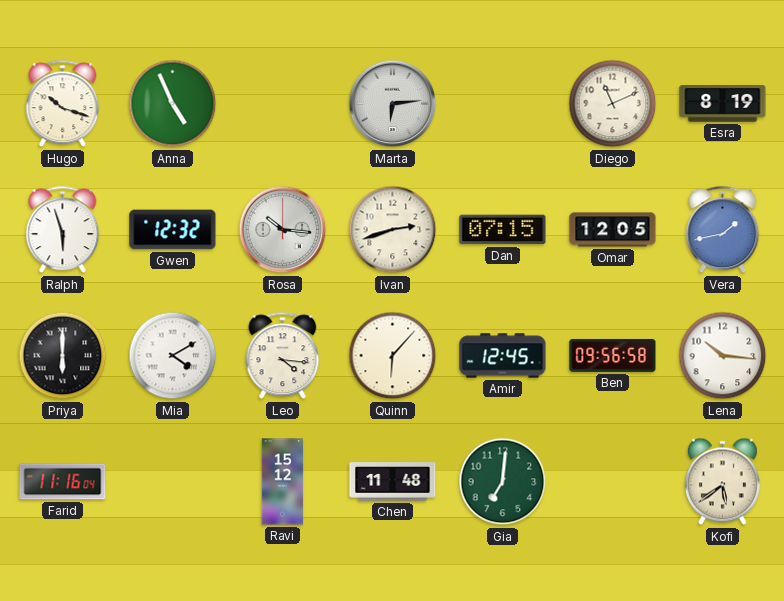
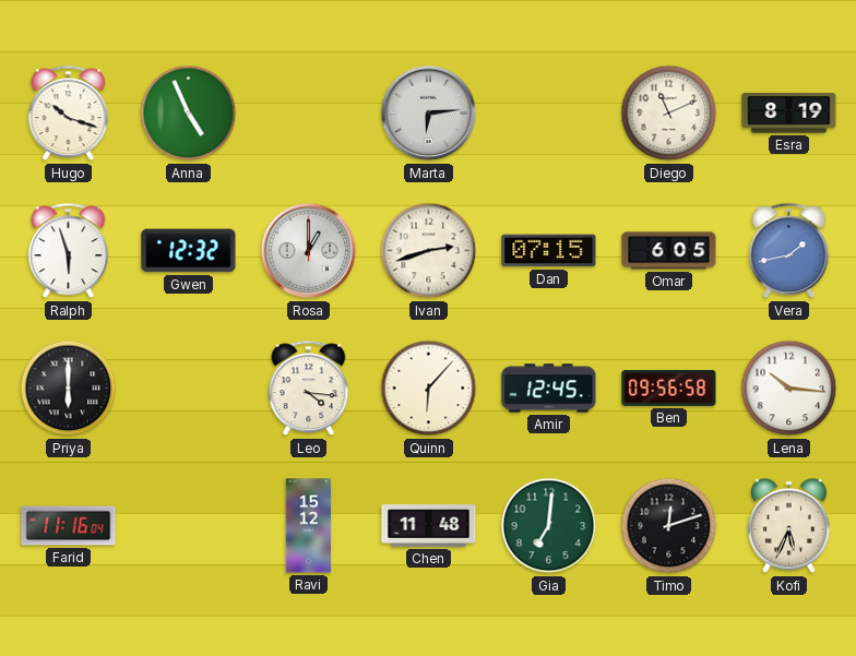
Rosa: 10:16 -> 1:00
Omar: 12:05 -> 6:05
Mia: 4:10 -> none
Timo: none -> 12:12
Kofi: 5:39 -> 5:34
